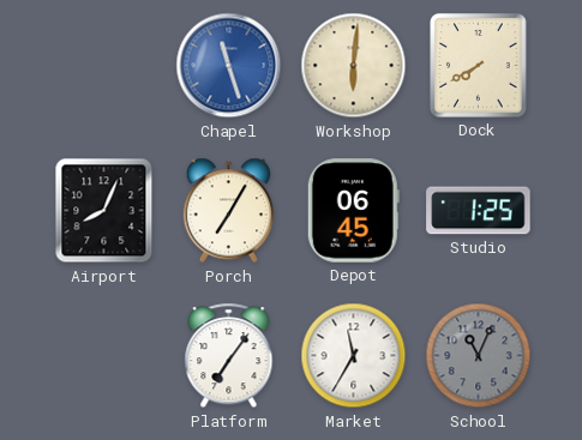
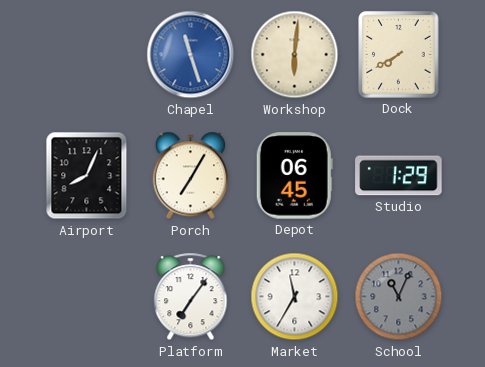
Studio: 1:25 -> 1:29
